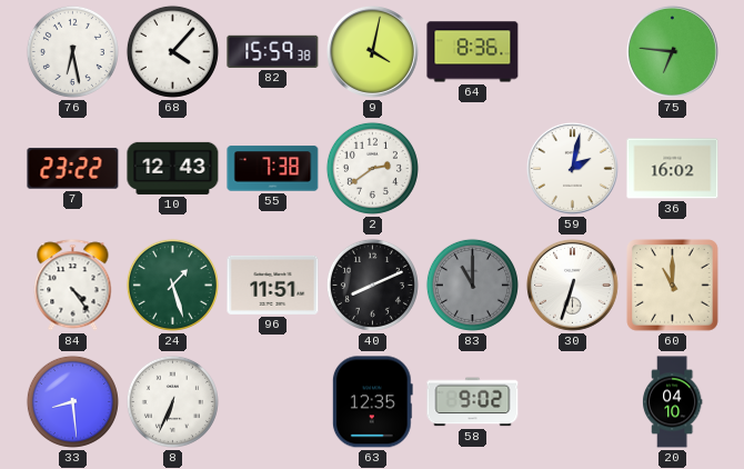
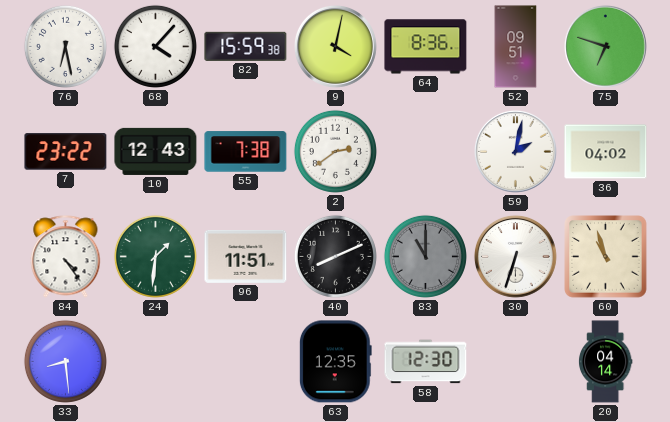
52: none -> 09:51
75: 6:46 -> 6:48
36: 16:02 -> 04:02
24: 1:27 -> 1:31
60: 11:00 -> 10:57
8: 6:34 -> none
58: 9:02 -> 12:30
20: 04:10 -> 04:14
